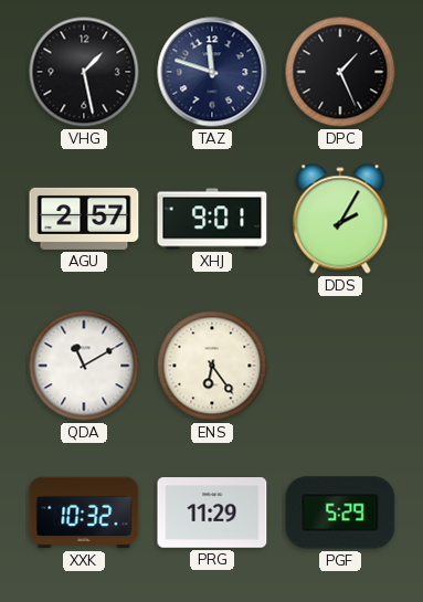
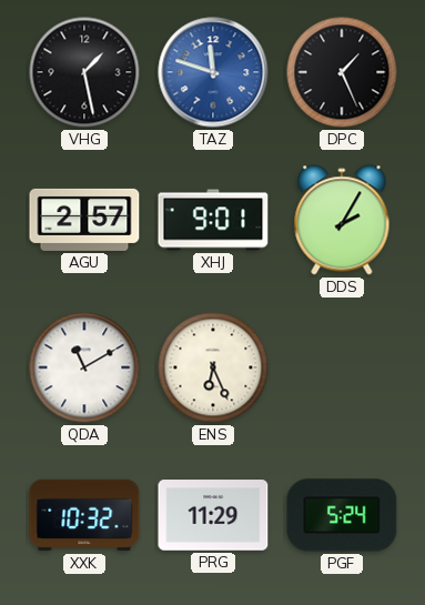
TAZ dial: navy -> blue
ENS: 6:24 -> 6:26
PGF: 5:29 -> 5:24
